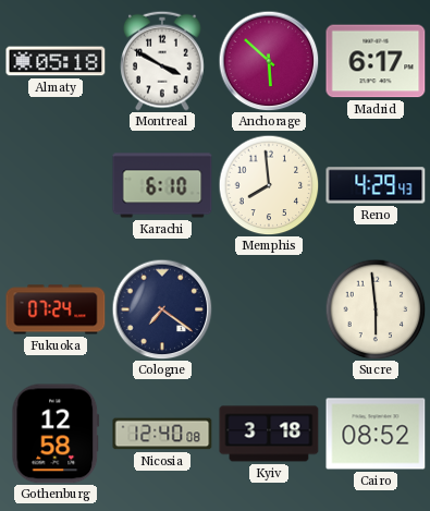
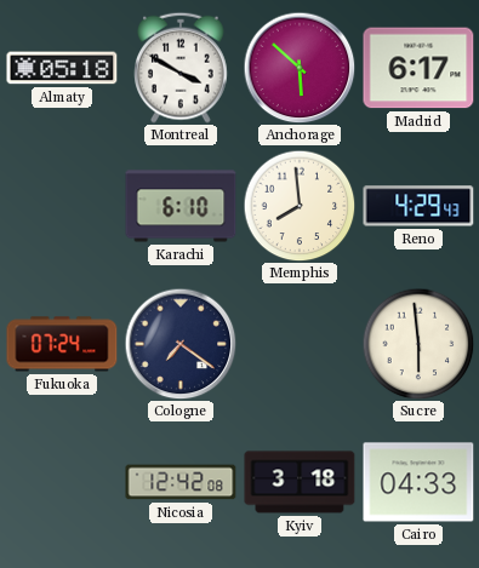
Gothenburg: 12:58 -> none
Nicosia: 12:40 -> 12:42
Cairo: 08:52 -> 04:33
